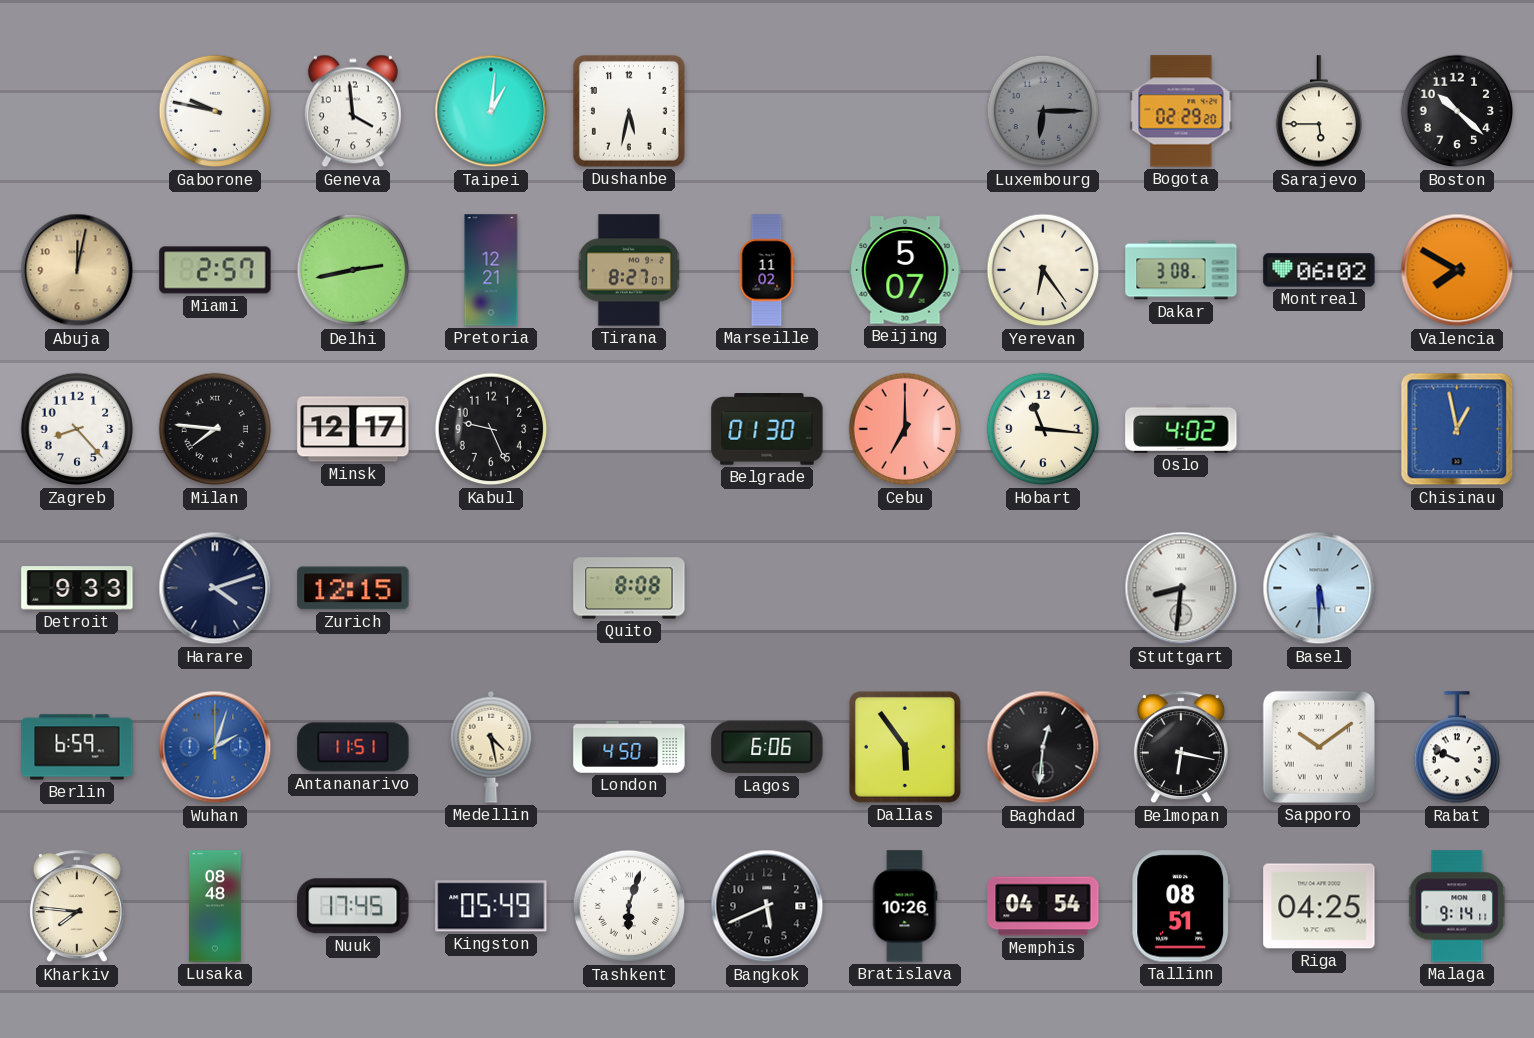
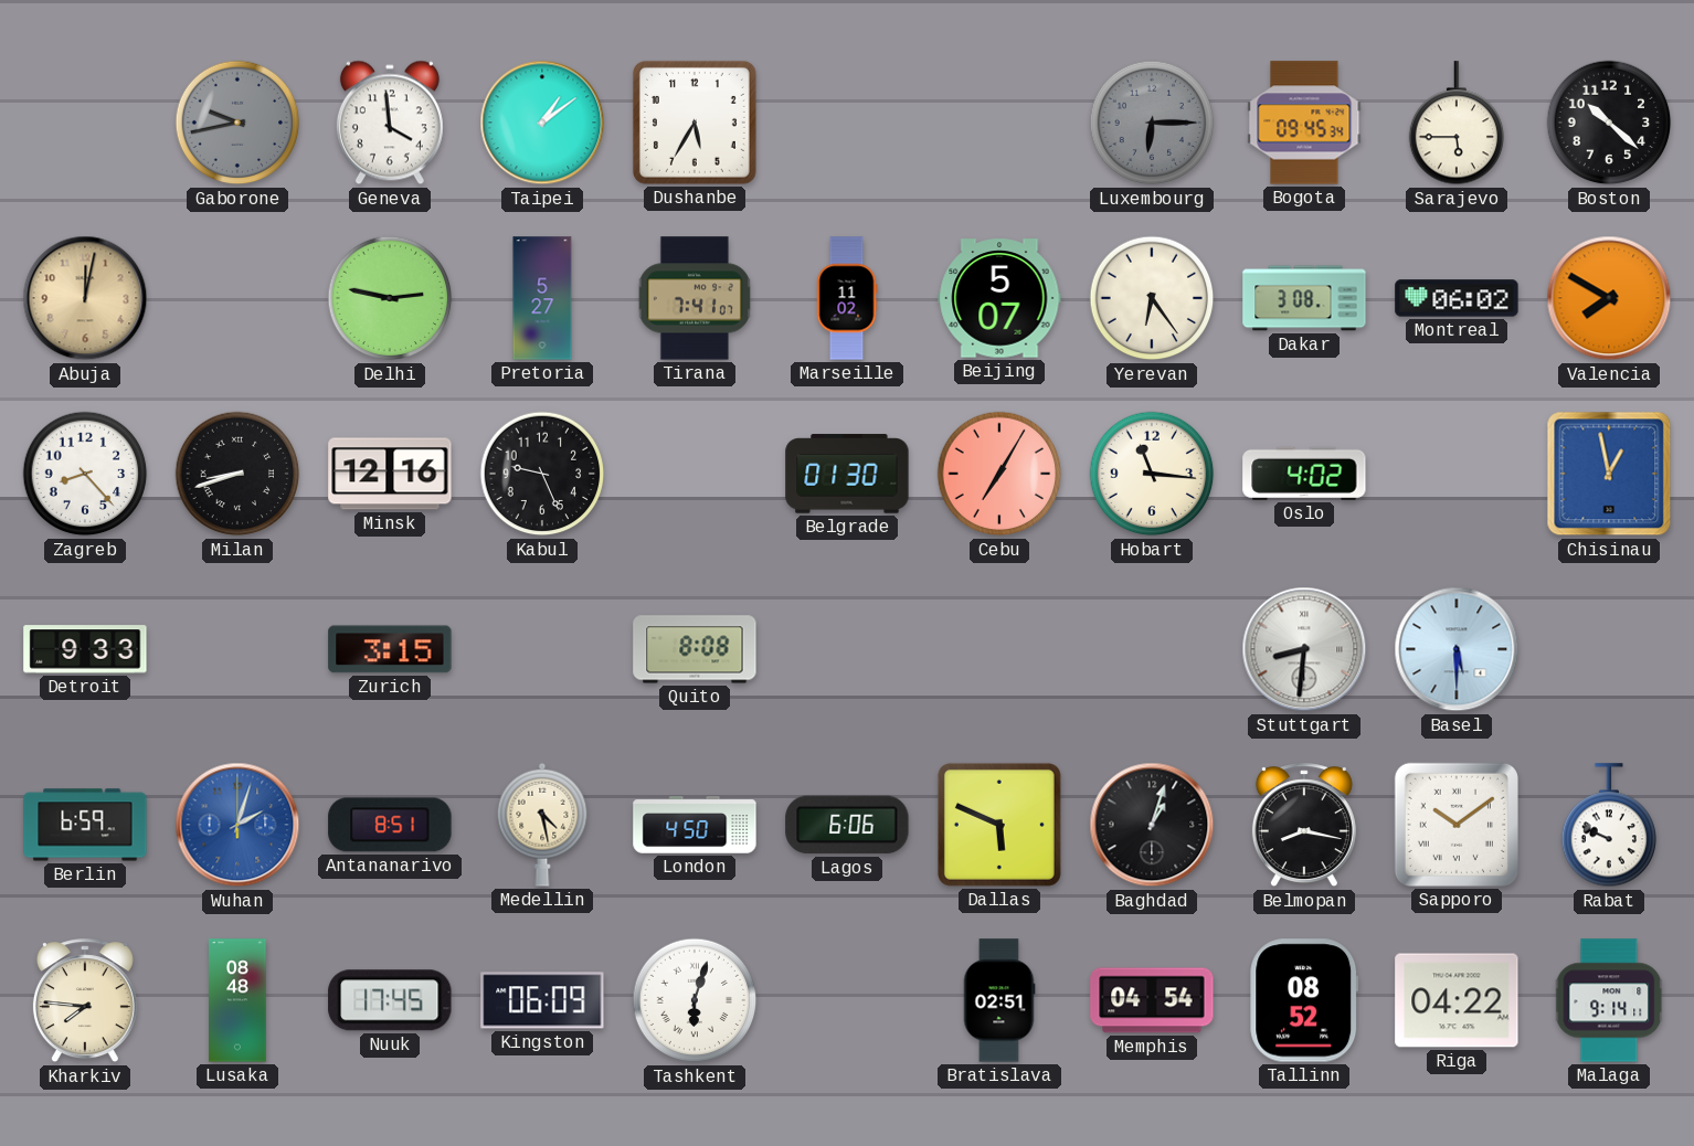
Gaborone: 9:47 -> 9:43
Gaborone dial: white -> grey
Taipei: 1:01 -> 1:09
Dushanbe: 5:32 -> 5:35
Bogota: 02:29 -> 09:45
Miami: 2:57 -> none
Delhi: 2:43 -> 2:47
Pretoria: 12:21 -> 5:27
Tirana: 8:27 -> 7:41
Milan: 7:46 -> 8:42
Minsk: 12:17 -> 12:16
Cebu: 7:00 -> 7:05
Harare: 4:12 -> none
Zurich: 12:15 -> 3:15
Antananarivo: 11:51 -> 8:51
Dallas: 5:54 -> 5:49
Baghdad: 12:31 -> 1:03
Belmopan: 6:17 -> 8:17
Kingston: 05:49 -> 06:09
Bangkok: 5:41 -> none
Bratislava: 10:26 -> 02:51
Tallinn: 08:51 -> 08:52
Riga: 04:25 -> 04:22
